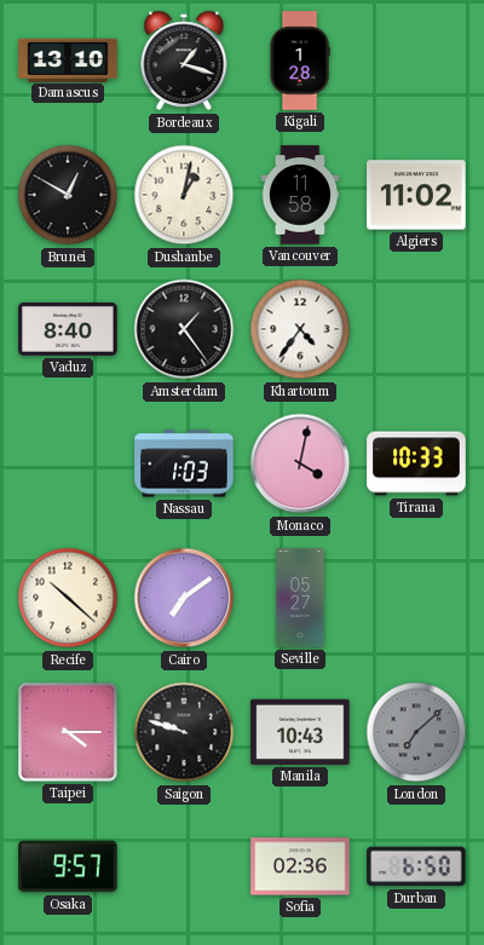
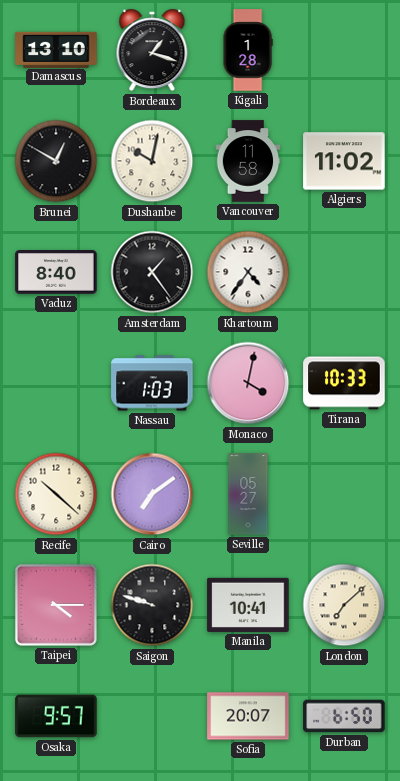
Dushanbe: 1:02 -> 10:02
Manila: 10:43 -> 10:41
London dial: grey -> cream
Sofia: 02:36 -> 20:07
